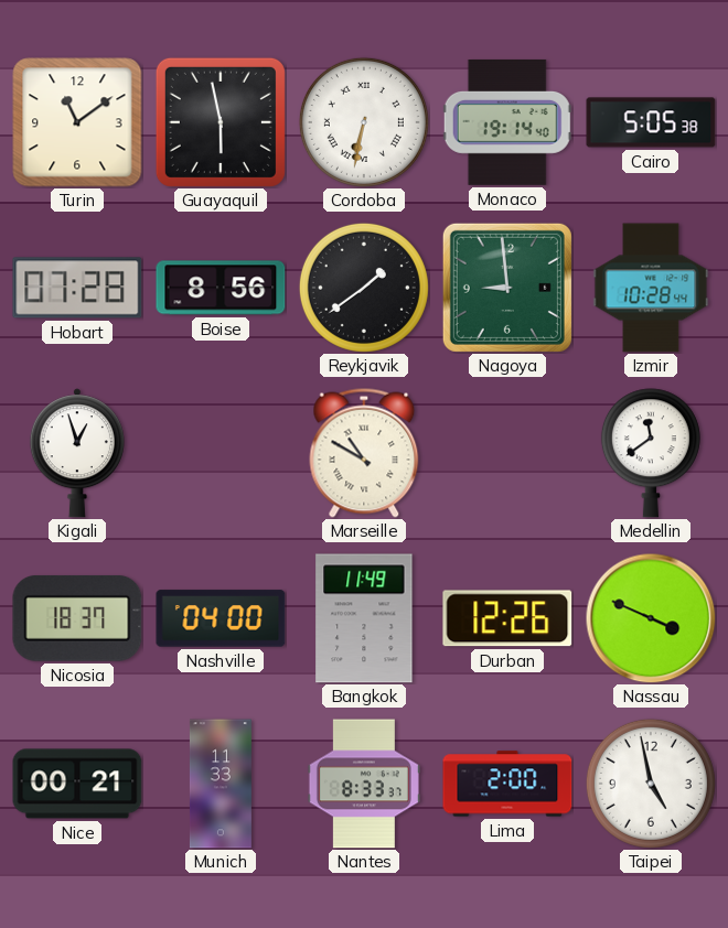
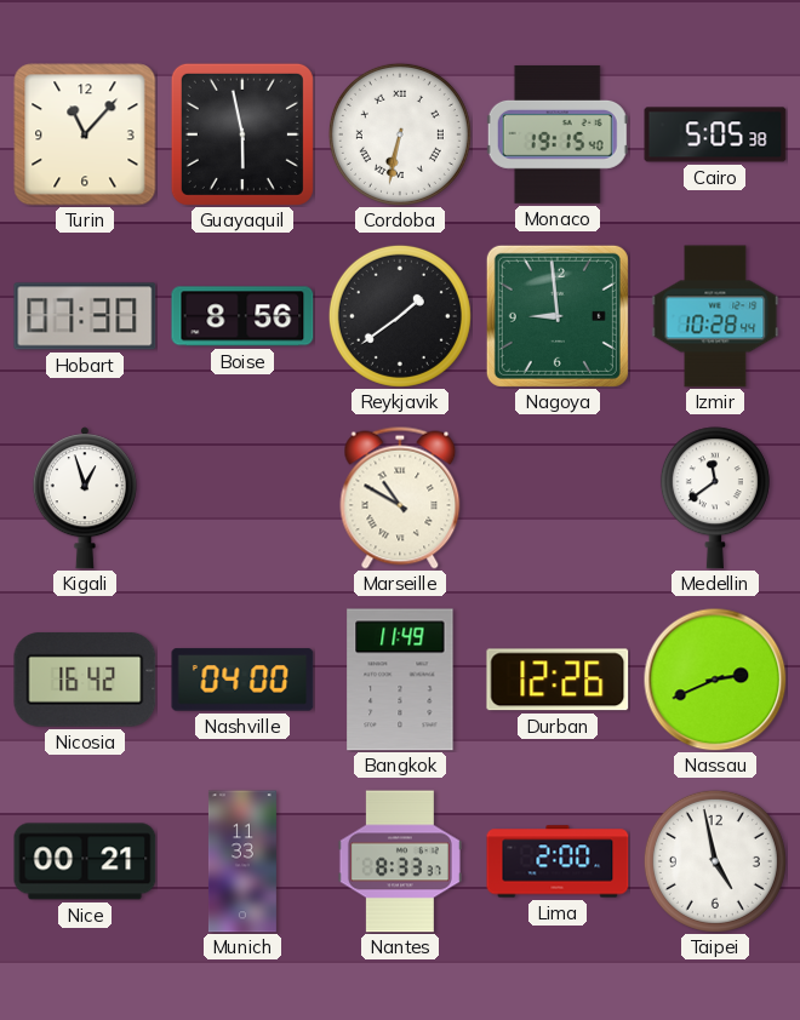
Turin: 11:09 -> 11:07
Monaco: 19:14 -> 19:15
Hobart: 07:28 -> 07:30
Nicosia: 18:37 -> 16:42
Nassau: 3:49 -> 2:41
